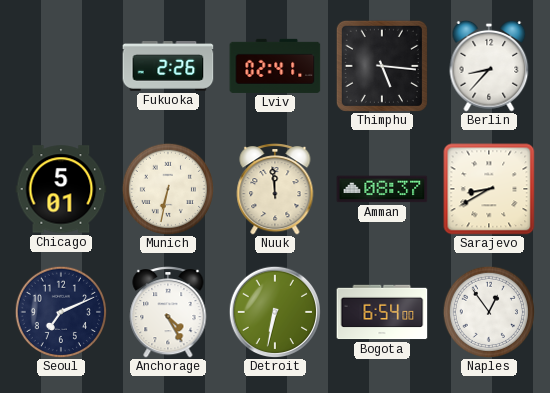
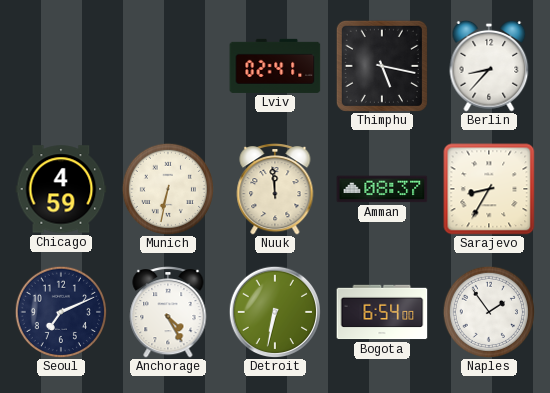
Fukuoka: 2:26 -> none
Thimphu: 5:16 -> 5:17
Chicago: 5:01 -> 4:59
Sarajevo: 8:40 -> 8:35
Naples: 12:54 -> 1:54
